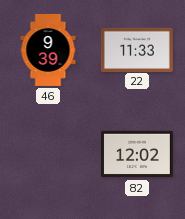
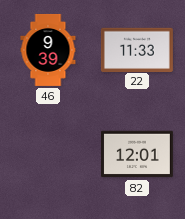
82: 12:02 -> 12:01
